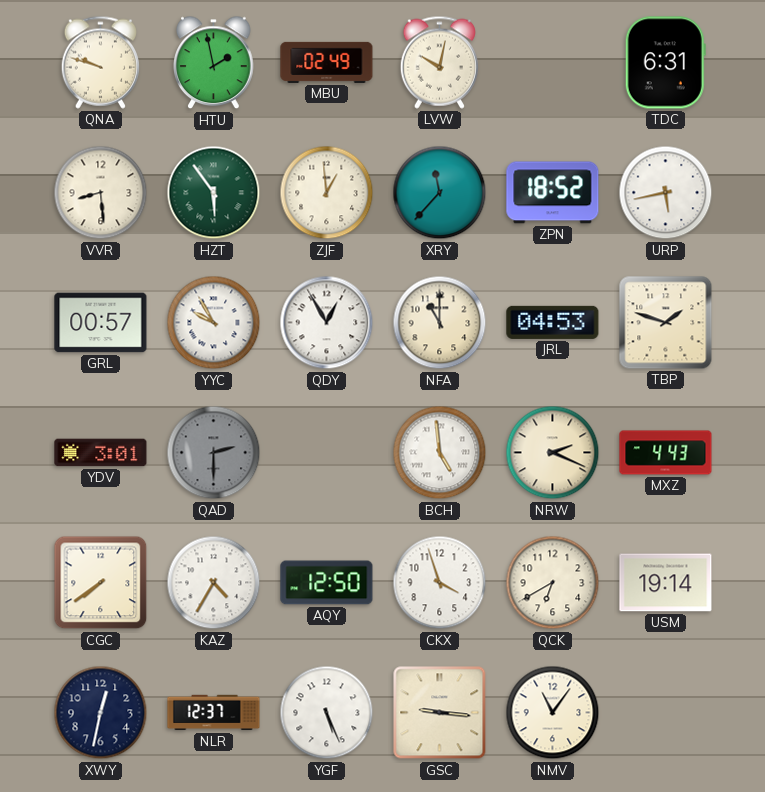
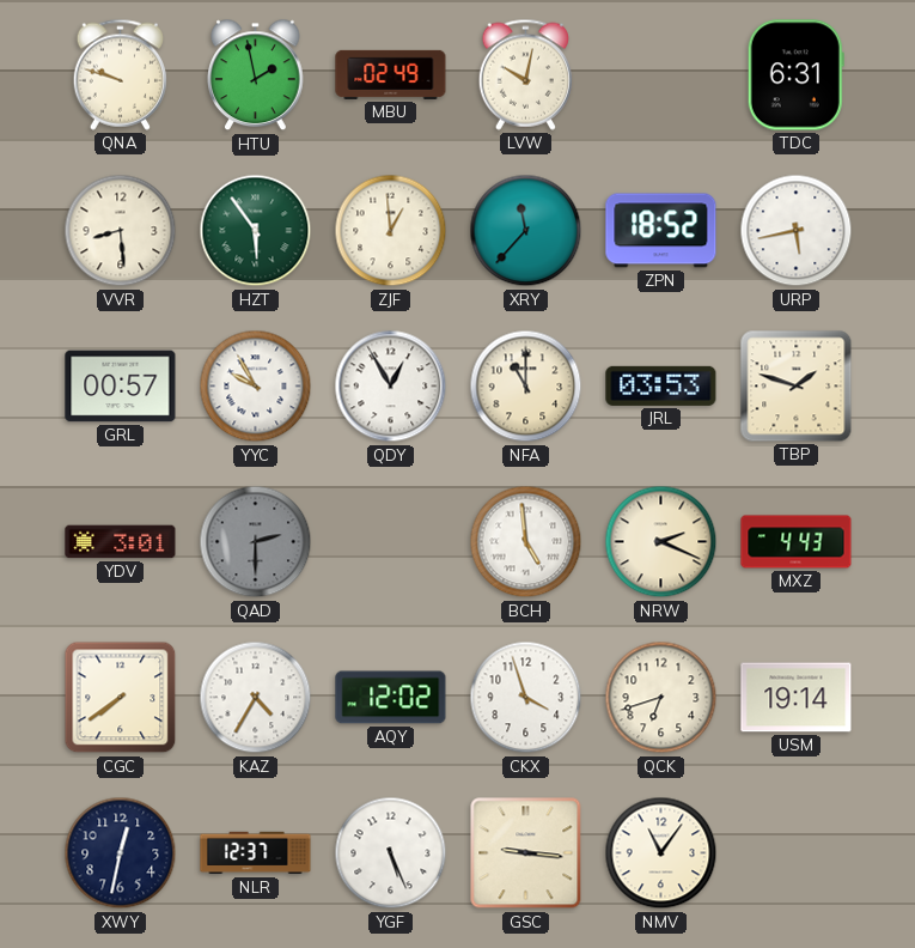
JRL: 04:53 -> 03:53
AQY: 12:50 -> 12:02
QCK: 6:40 -> 6:42
